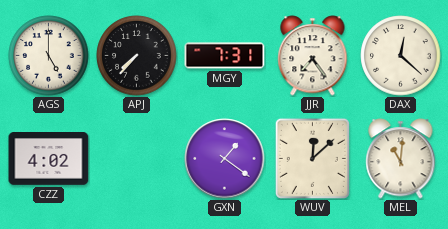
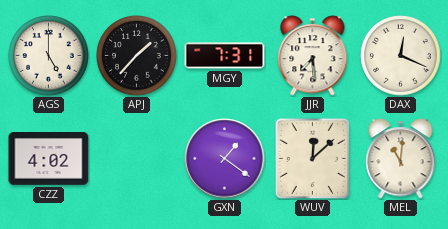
APJ: 7:37 -> 1:37
JJR: 7:24 -> 7:29
DAX: 12:22 -> 12:19
